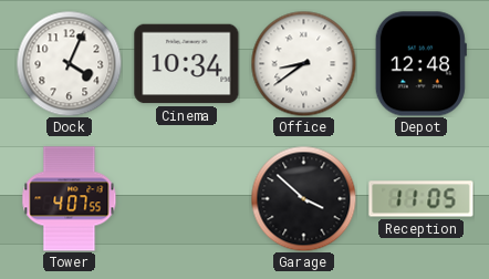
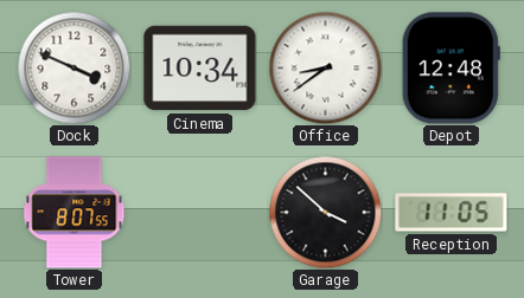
Dock: 4:04 -> 3:49
Tower: 4:07 -> 8:07
